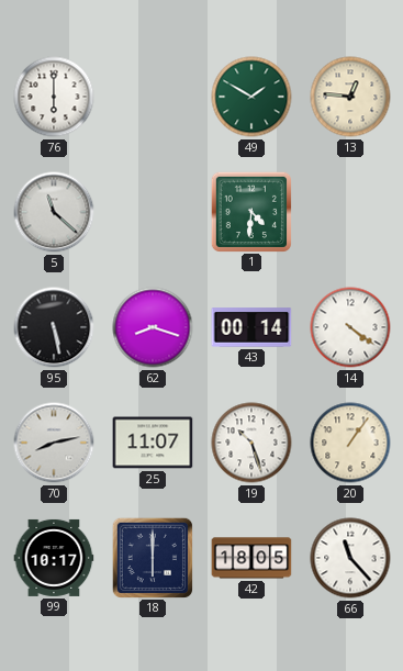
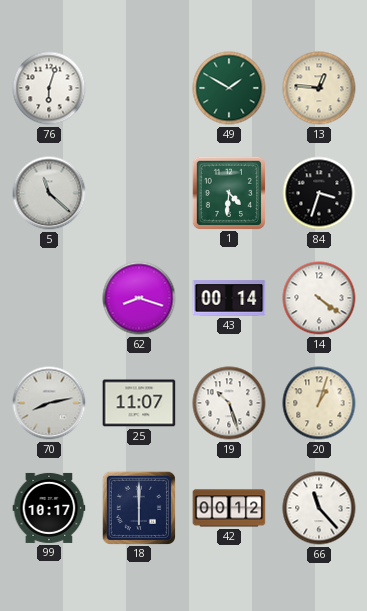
76: 6:00 -> 6:03
84: none -> 3:33
95: 5:28 -> none
20: 1:06 -> 1:03
42: 18:05 -> 00:12
